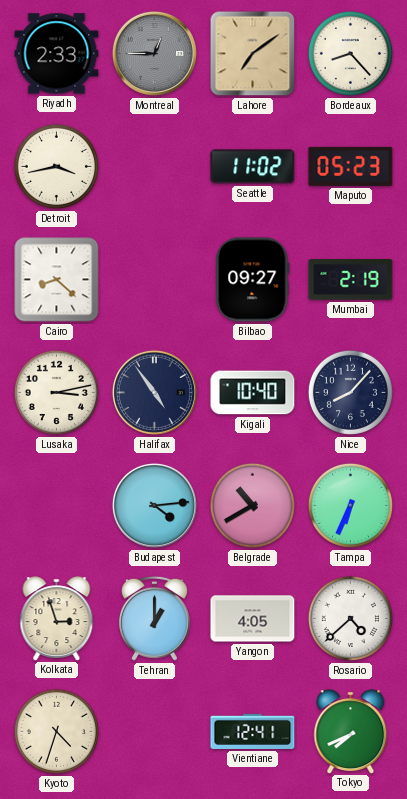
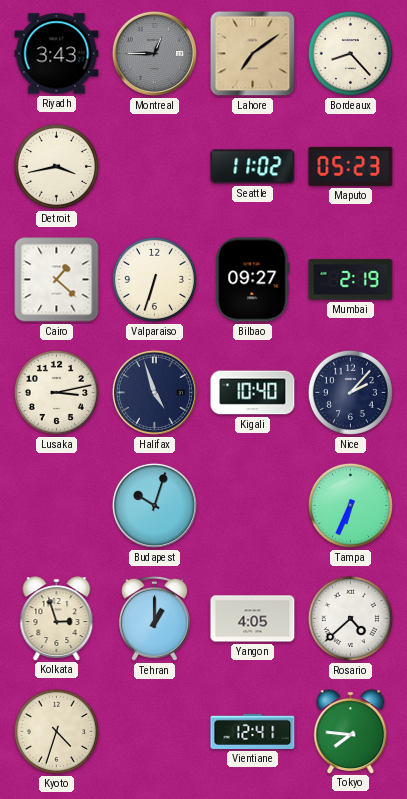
Riyadh: 2:33 -> 3:43
Cairo: 8:22 -> 1:22
Valparaiso: none -> 6:33
Halifax: 4:54 -> 4:57
Nice: 8:07 -> 2:07
Budapest: 4:14 -> 10:03
Belgrade: 10:40 -> none
Tokyo: 7:41 -> 7:46
